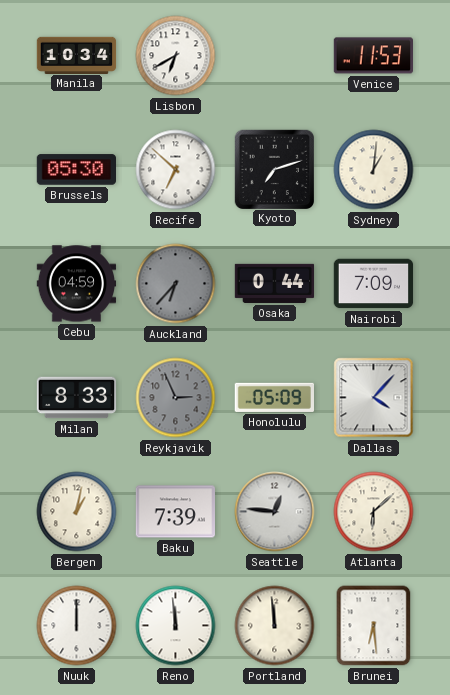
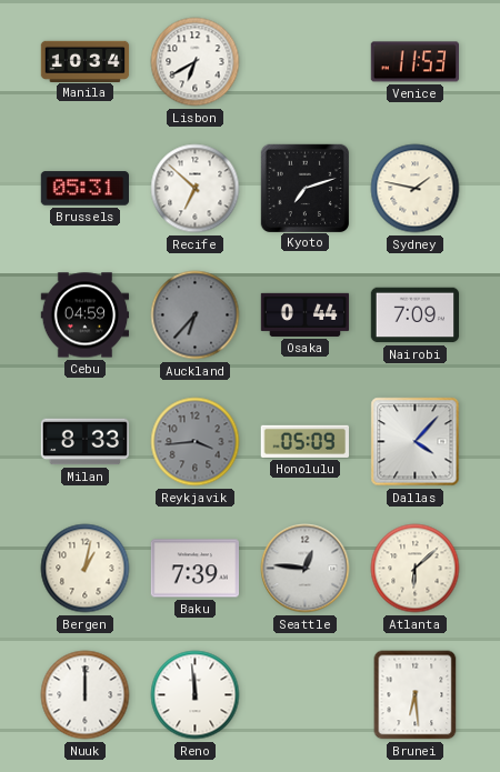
Brussels: 05:30 -> 05:31
Sydney: 1:01 -> 1:47
Reykjavik: 2:56 -> 3:44
Portland: 11:59 -> none
